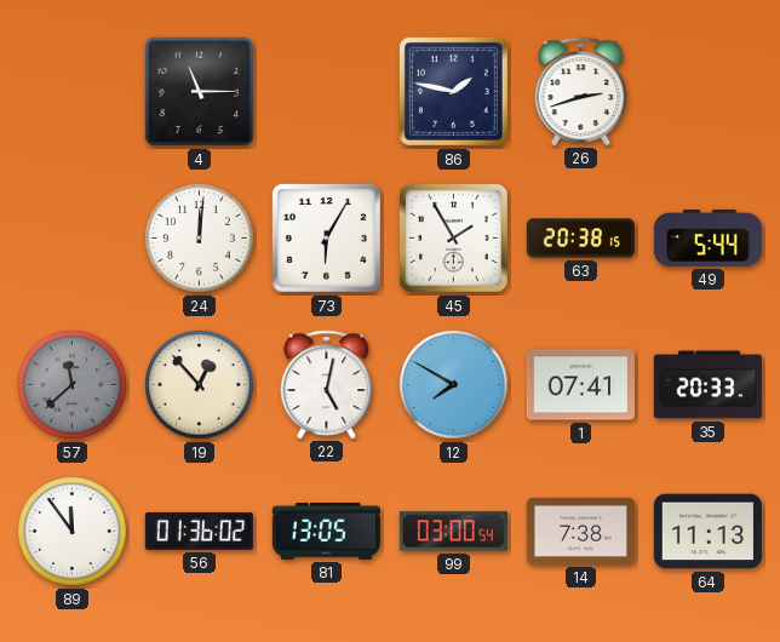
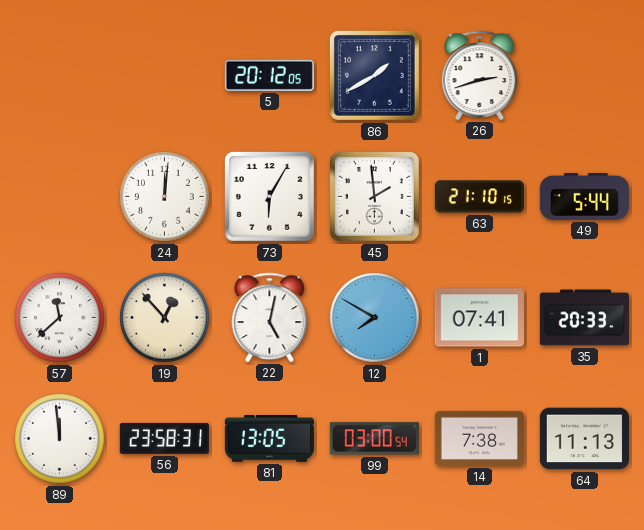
4: 11:15 -> none
5: none -> 20:12
86: 1:47 -> 1:40
45: 1:55 -> 1:59
63: 20:38 -> 21:10
57 dial: grey -> white
89: 11:54 -> 11:59
56: 01:36 -> 23:58
